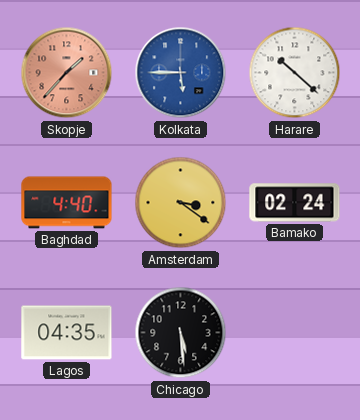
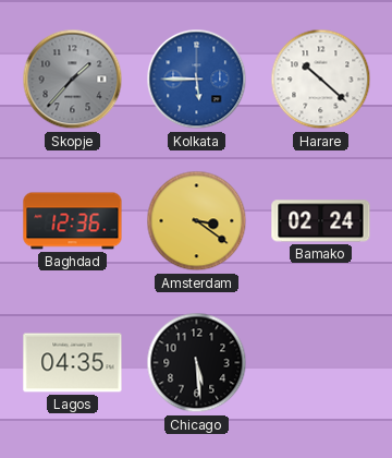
Skopje dial: salmon -> grey
Baghdad: 4:40 -> 12:36
